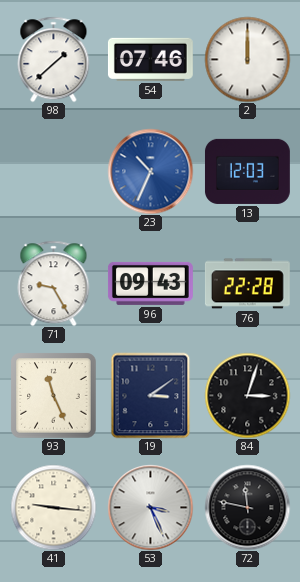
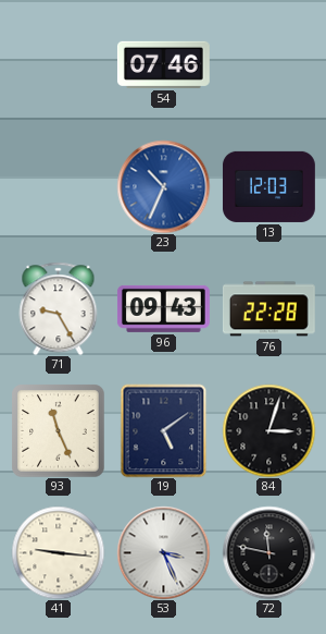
98: 1:38 -> none
2: 12:00 -> none
19: 3:09 -> 5:09
